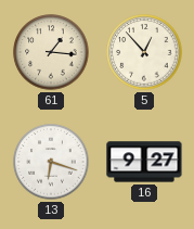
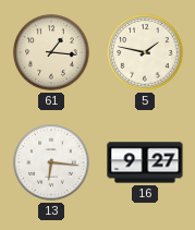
5: 12:53 -> 1:47
13: 6:18 -> 6:16
